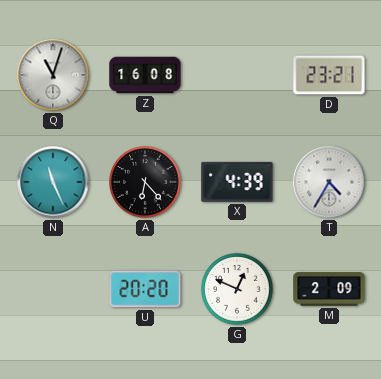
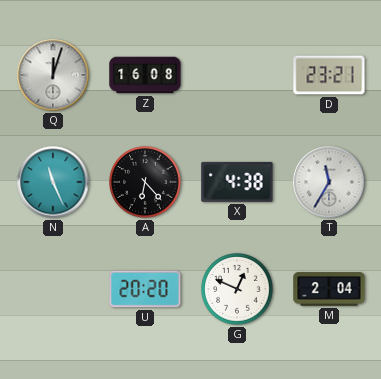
Q: 11:03 -> 12:03
X: 4:39 -> 4:38
T: 4:35 -> 11:35
M: 2:09 -> 2:04
